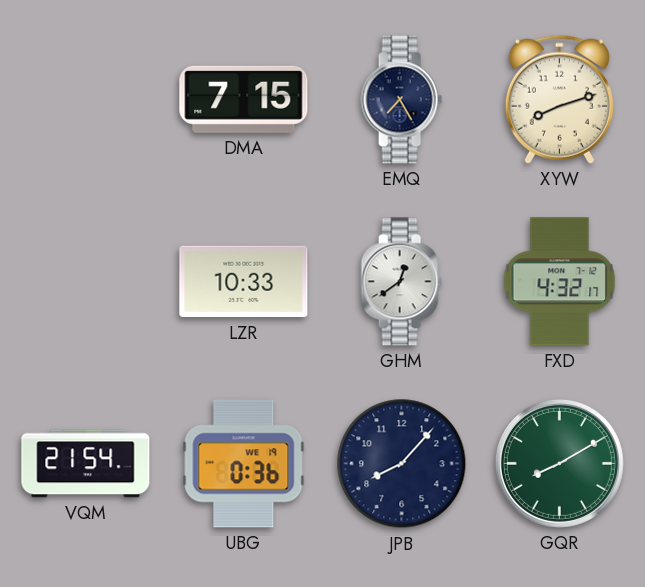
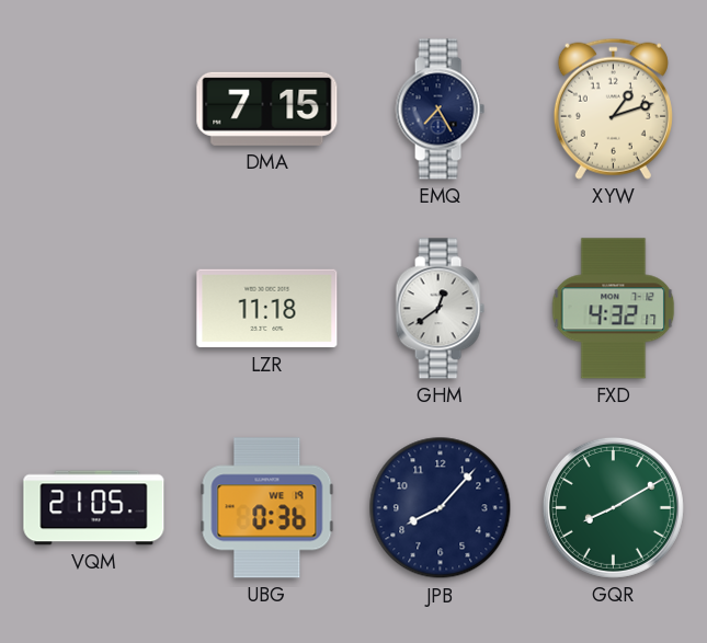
XYW: 8:12 -> 1:12
LZR: 10:33 -> 11:18
VQM: 21:54 -> 21:05
